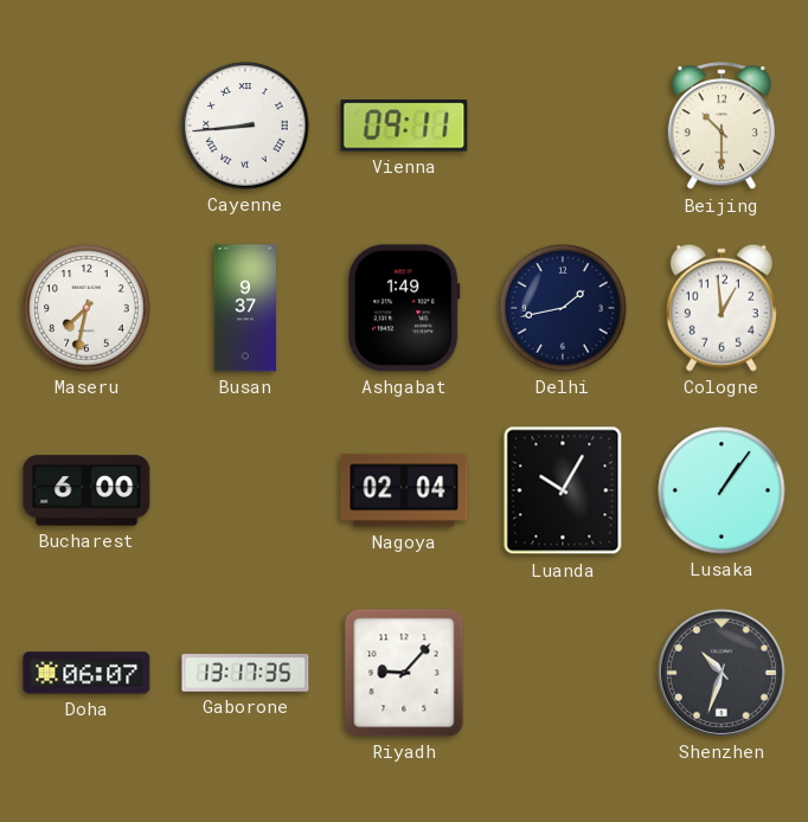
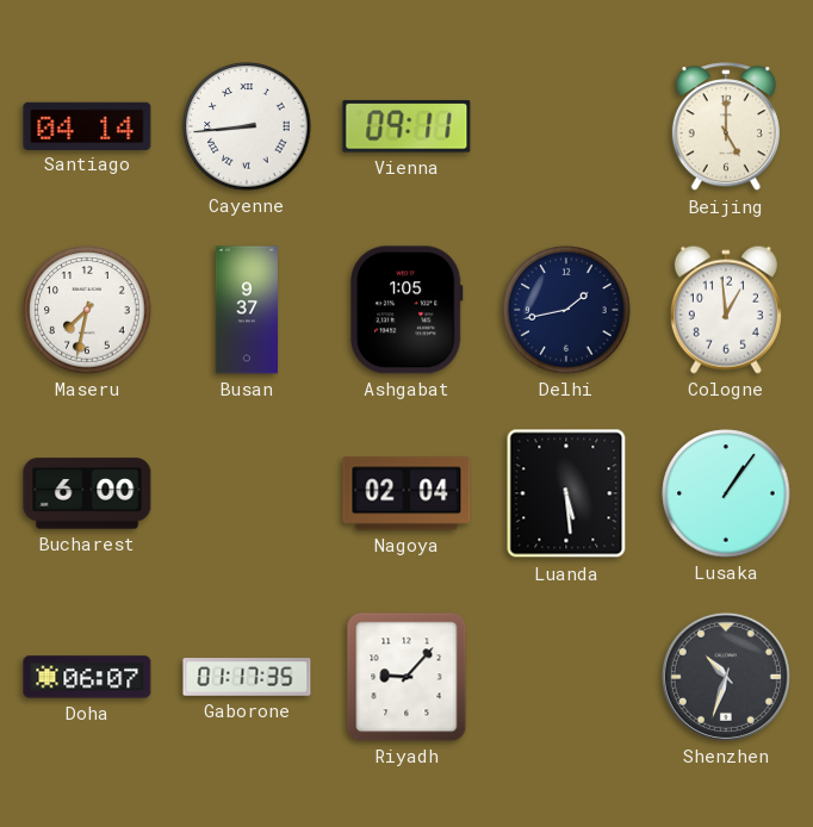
Santiago: none -> 04:14
Beijing: 10:30 -> 5:00
Ashgabat: 1:49 -> 1:05
Luanda: 10:05 -> 5:29
Gaborone: 13:17 -> 01:17
